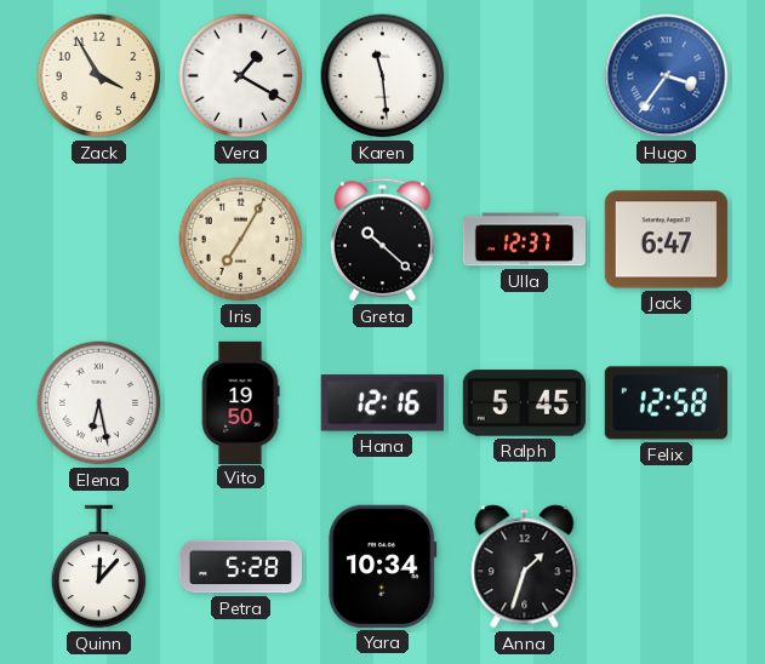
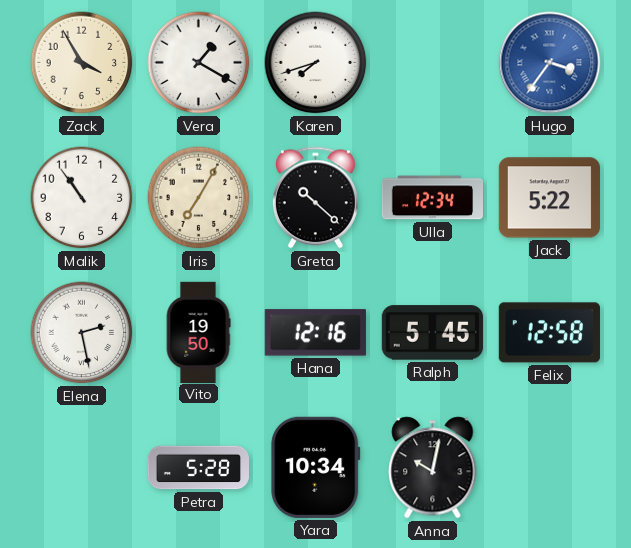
Karen: 11:29 -> 7:42
Malik: none -> 10:54
Ulla: 12:37 -> 12:34
Jack: 6:47 -> 5:22
Elena: 6:28 -> 2:28
Quinn: 12:07 -> none
Anna: 1:33 -> 10:02
